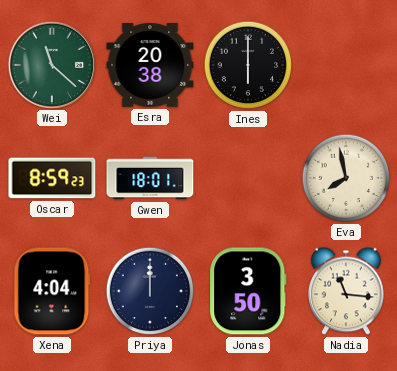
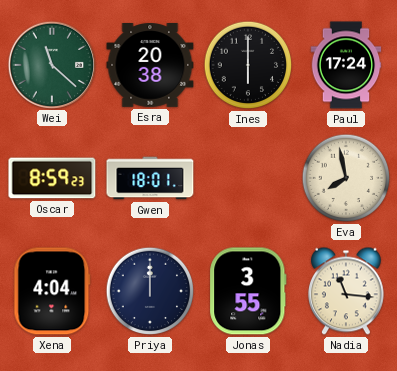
Paul: none -> 17:24
Jonas: 3:50 -> 3:55
